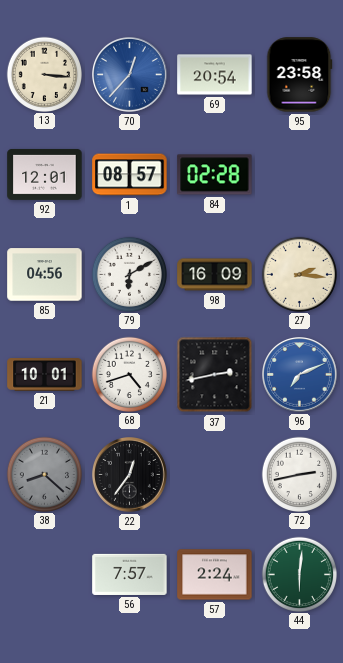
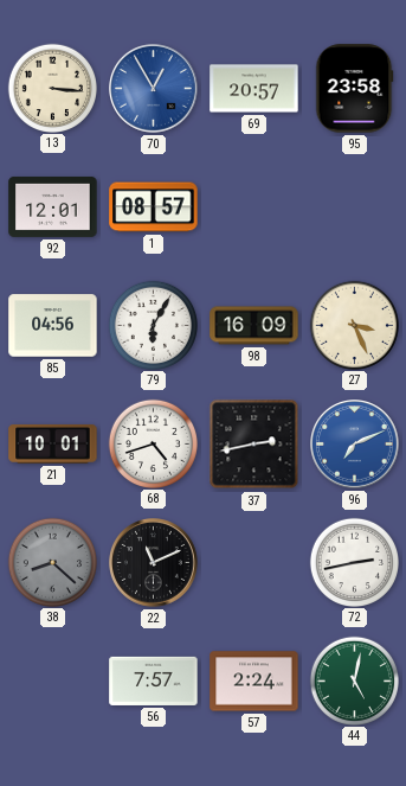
70: 12:37 -> 12:55
69: 20:54 -> 20:57
84: 02:28 -> none
79: 6:10 -> 6:05
27: 2:16 -> 3:26
22: 12:36 -> 11:11
44: 6:01 -> 5:02
